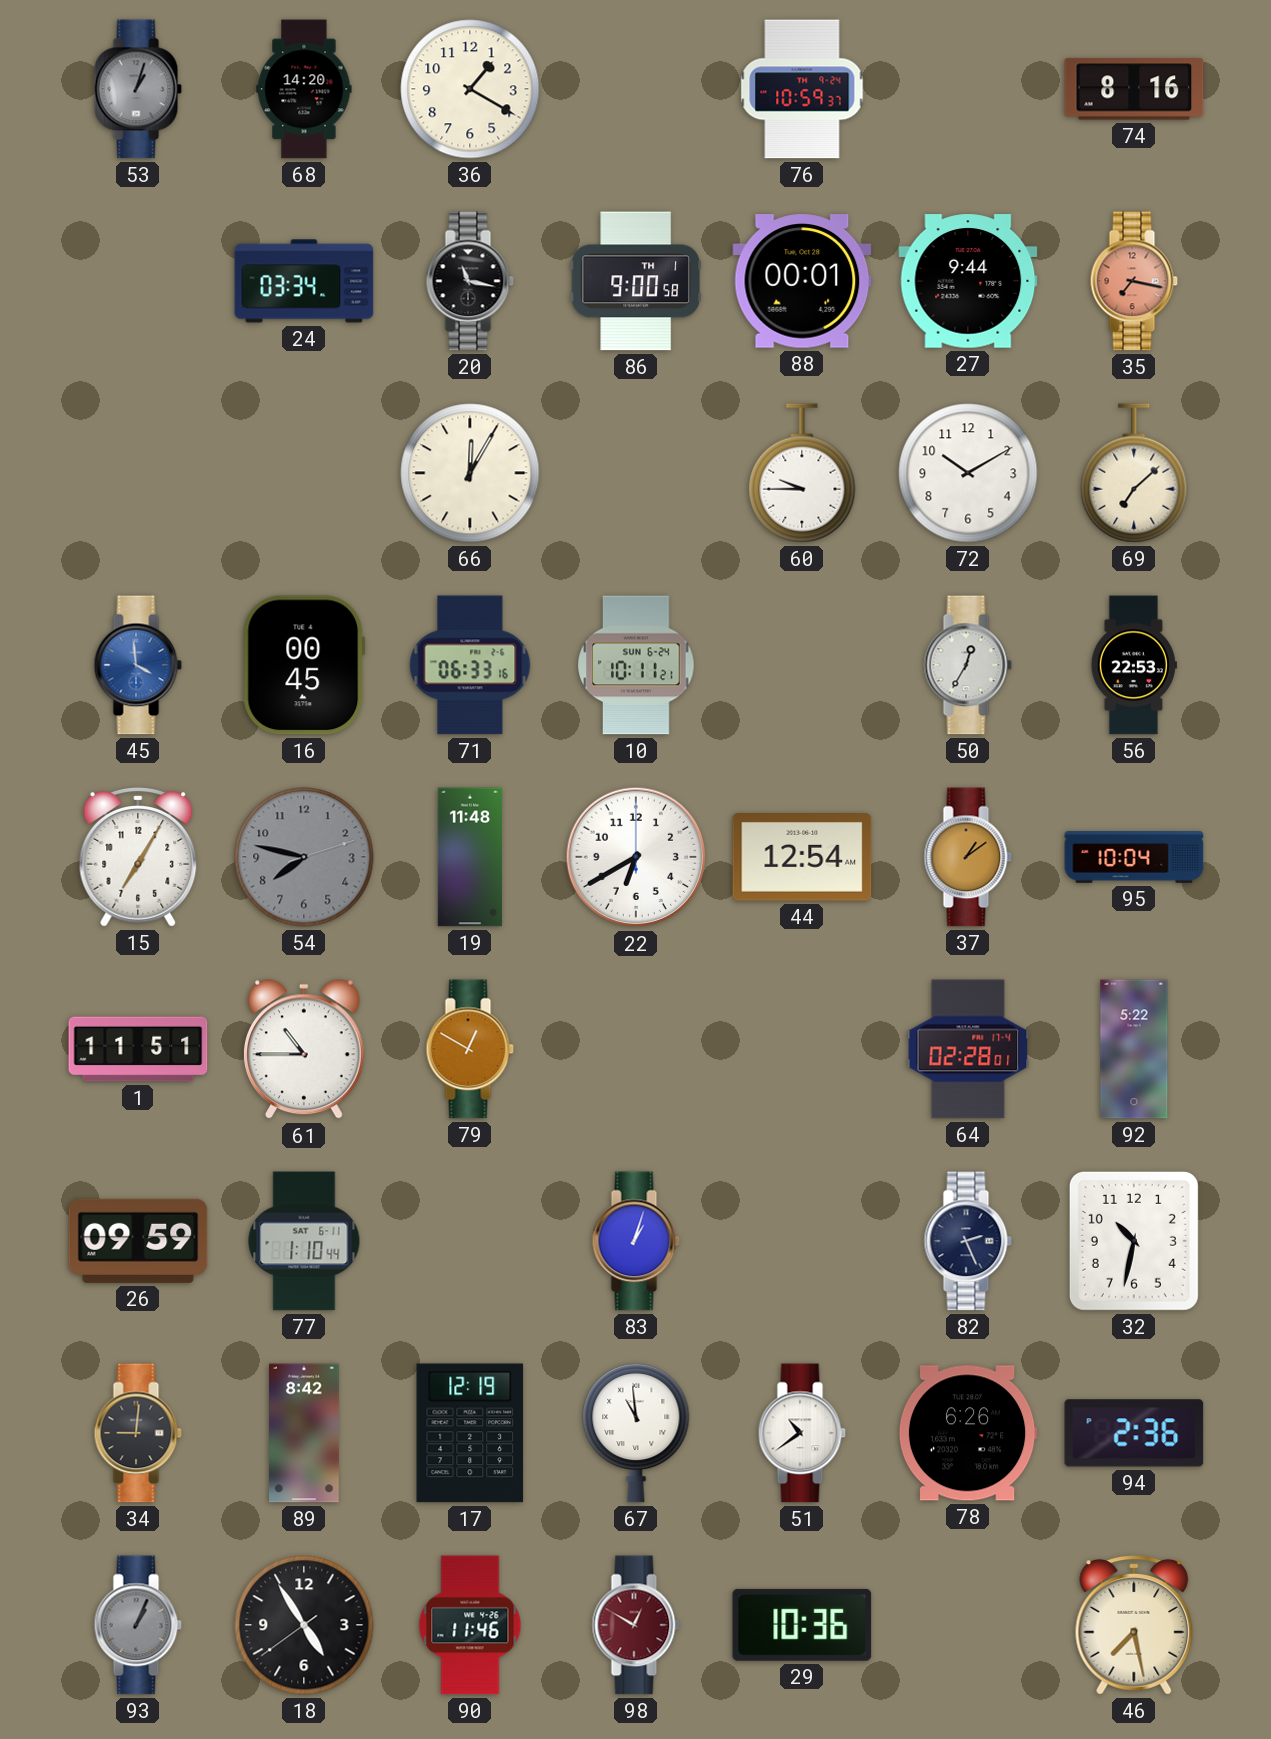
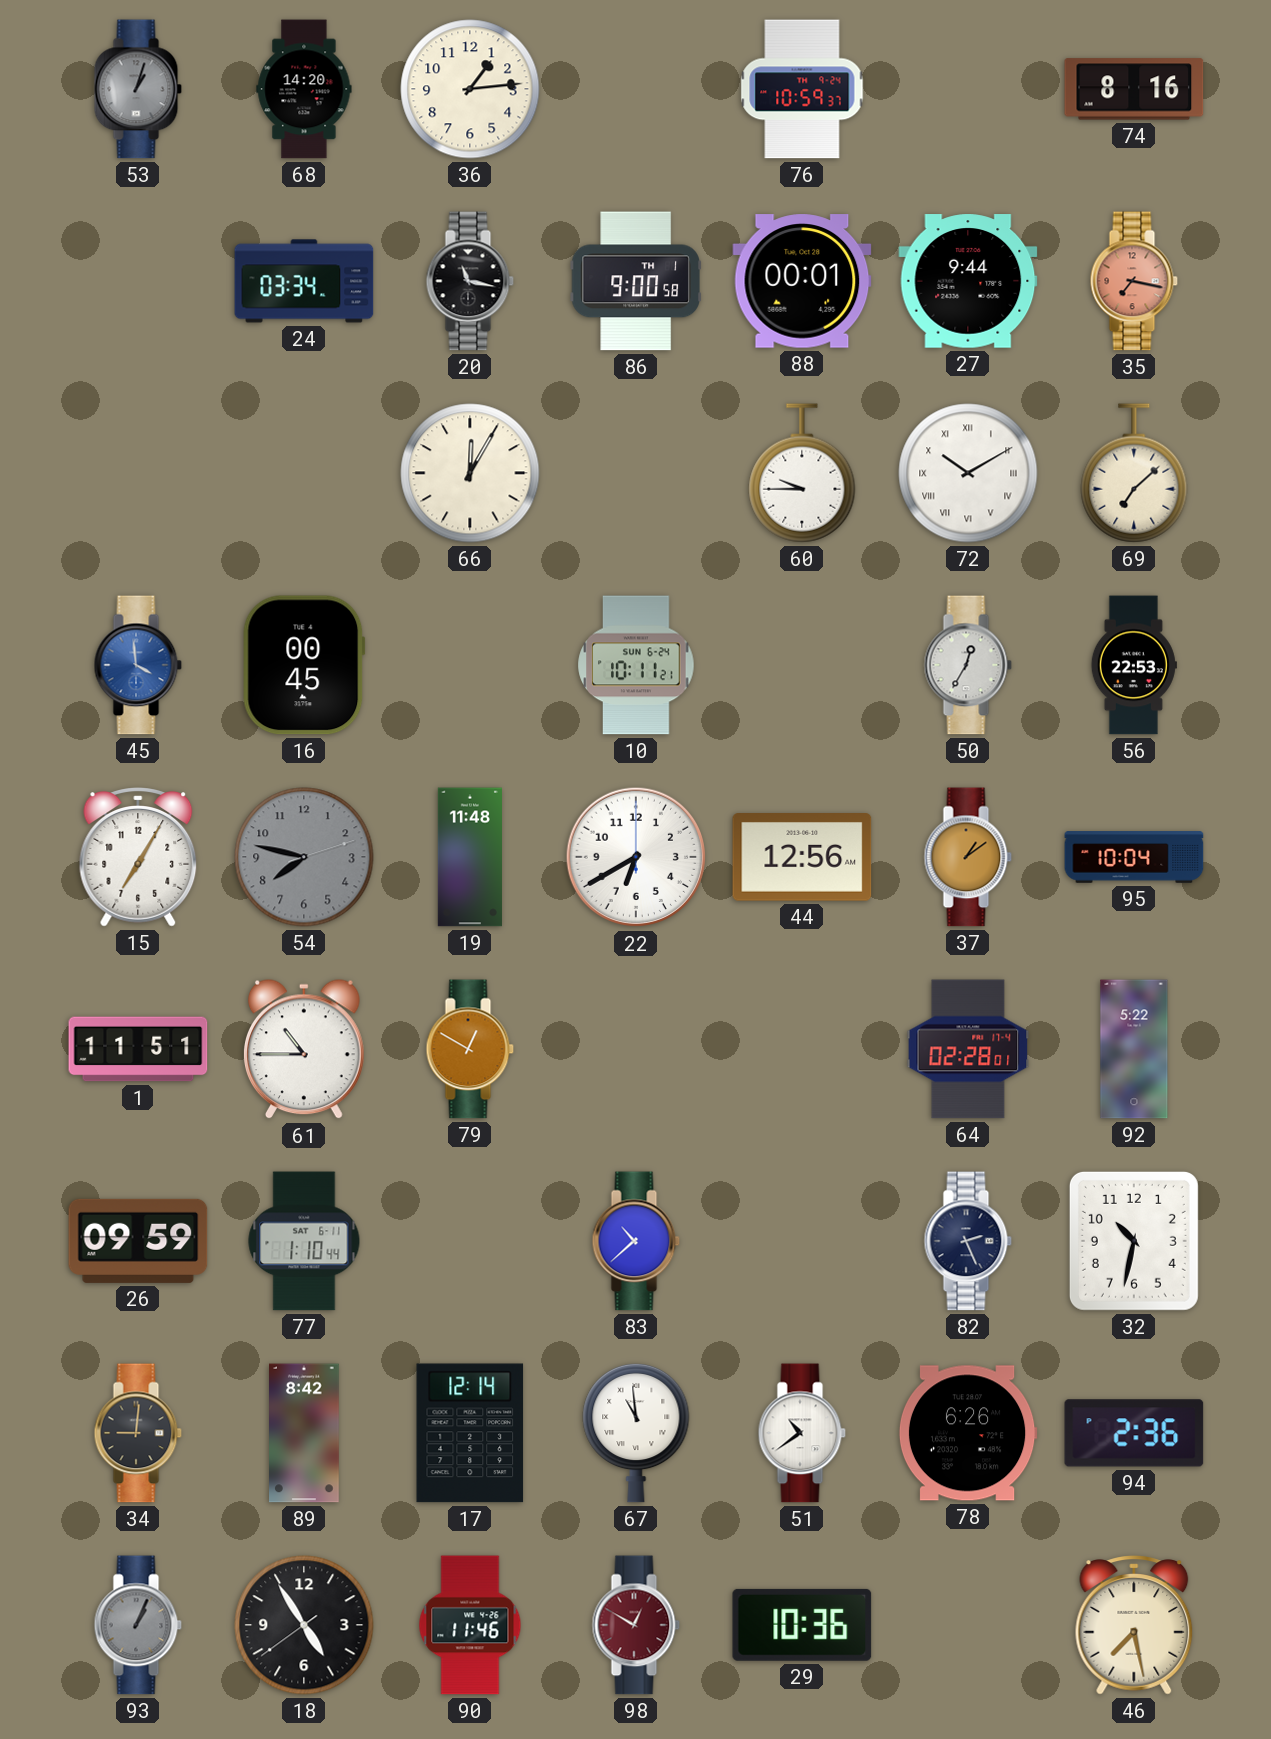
36: 1:20 -> 1:14
72 numerals: Arabic -> Roman
71: 06:33 -> none
44: 12:54 -> 12:56
83: 1:03 -> 10:38
17: 12:19 -> 12:14
